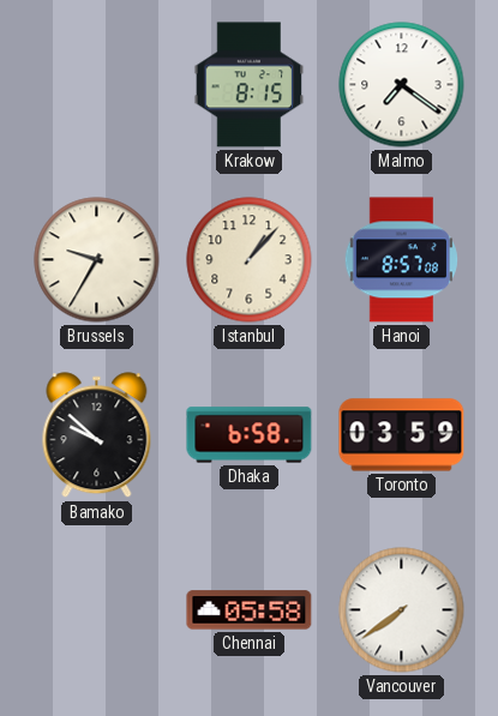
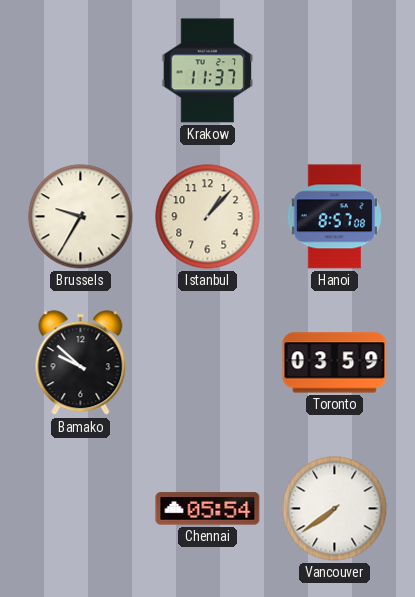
Krakow: 8:15 -> 11:37
Malmo: 7:21 -> none
Dhaka: 6:58 -> none
Chennai: 05:58 -> 05:54
